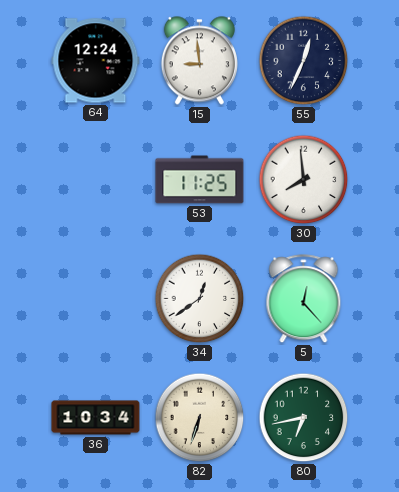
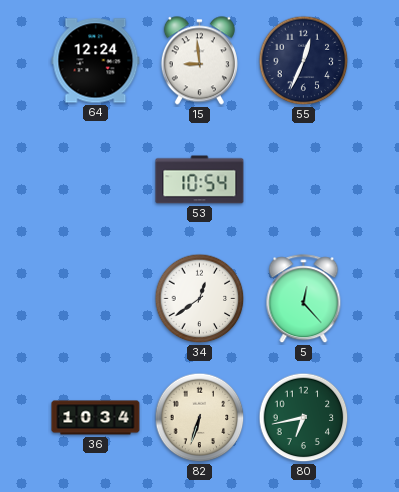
53: 11:25 -> 10:54
30: 7:59 -> none
